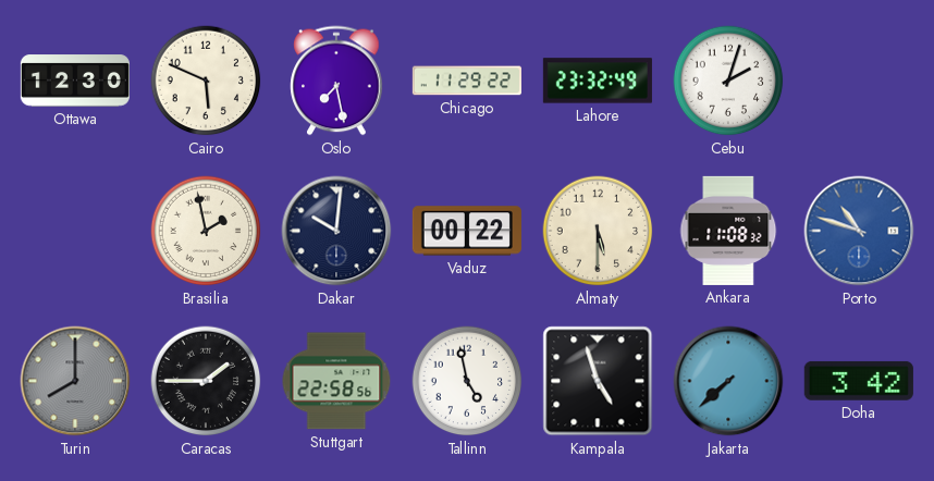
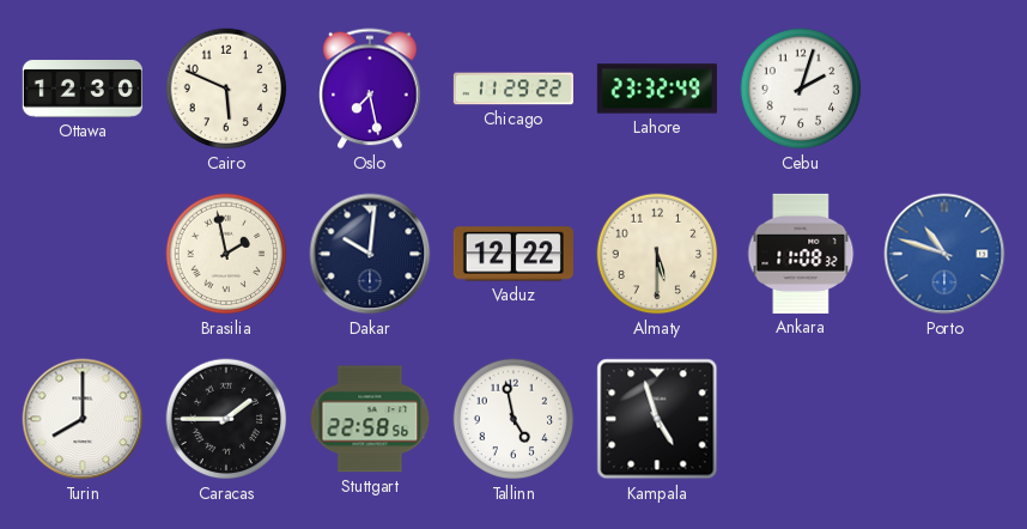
Vaduz: 00:22 -> 12:22
Turin dial: grey -> white
Jakarta: 7:38 -> none
Doha: 3:42 -> none
